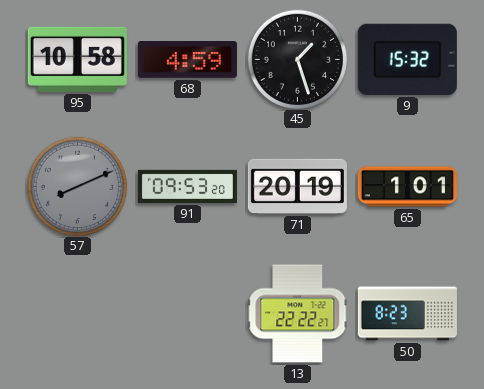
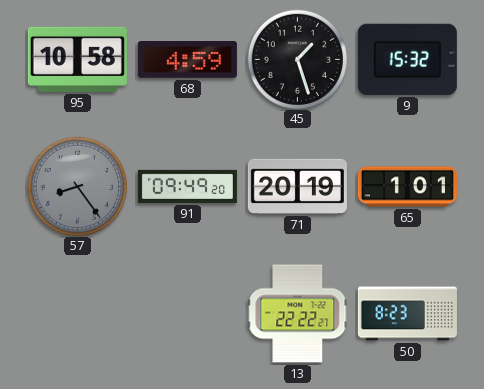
57: 8:11 -> 8:24
91: 09:53 -> 09:49
